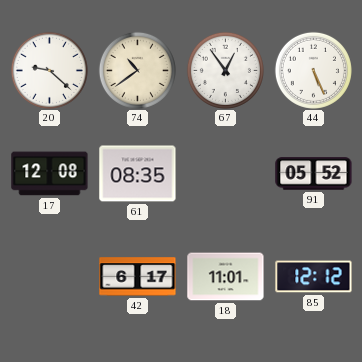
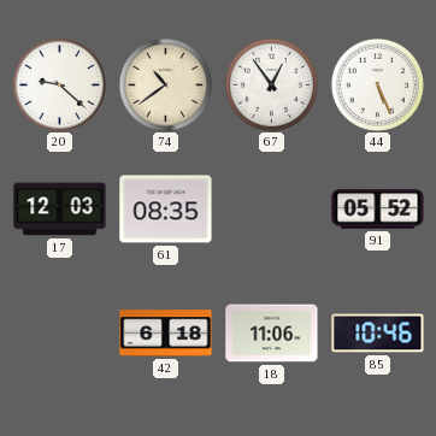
17: 12:08 -> 12:03
42: 6:17 -> 6:18
18: 11:01 -> 11:06
85: 12:12 -> 10:46
